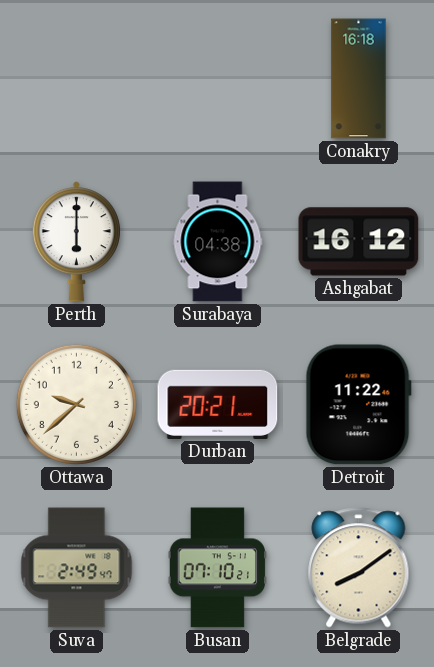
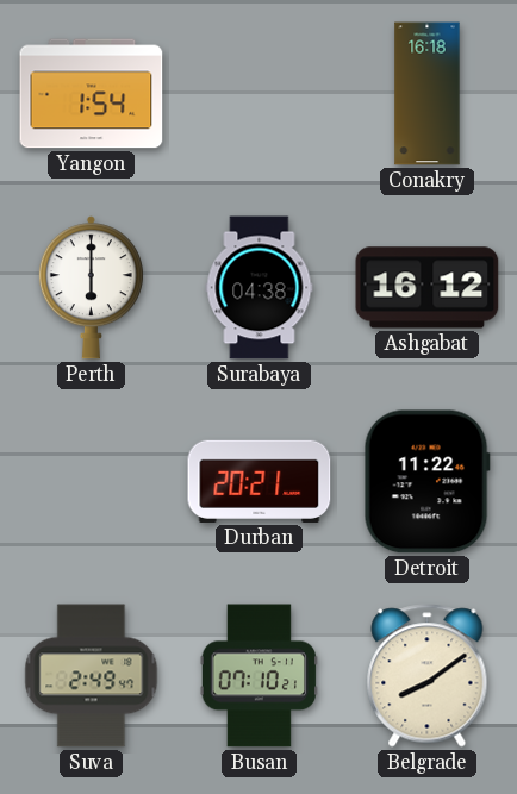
Yangon: none -> 1:54
Ottawa: 9:38 -> none
